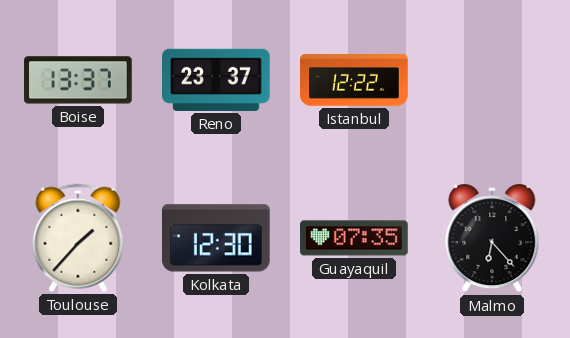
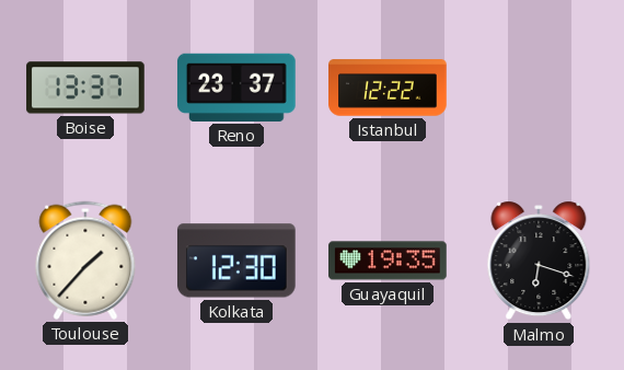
Guayaquil: 07:35 -> 19:35
Malmo: 6:23 -> 6:18
